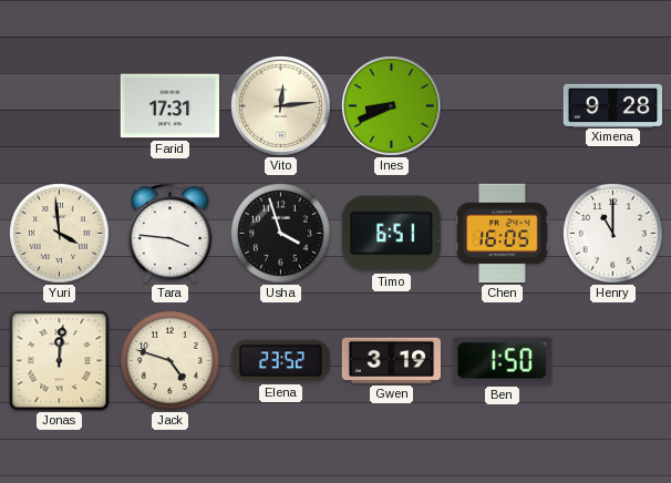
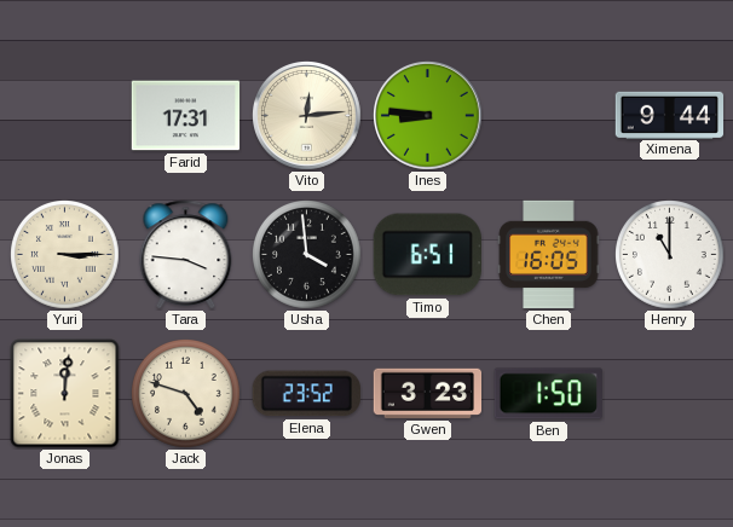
Ines: 8:41 -> 8:46
Ximena: 9:28 -> 9:44
Yuri: 3:59 -> 3:15
Usha: 3:57 -> 3:59
Gwen: 3:19 -> 3:23
